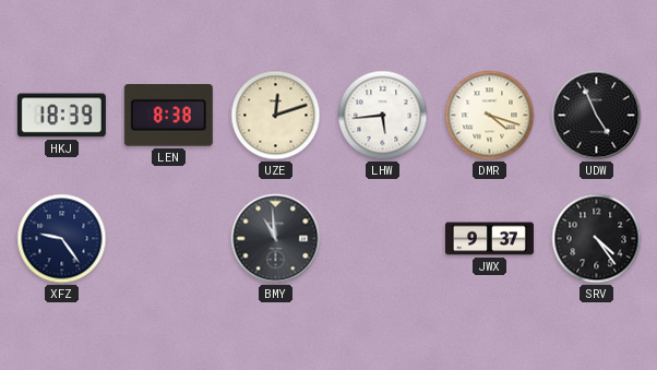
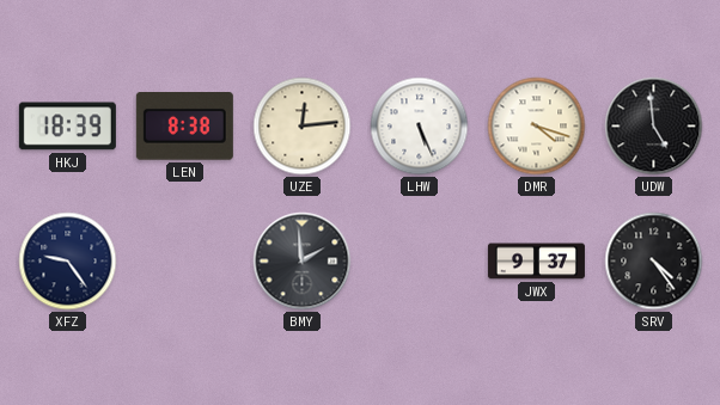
UZE: 12:12 -> 12:14
LHW: 5:44 -> 5:26
UDW: 4:56 -> 4:59
BMY: 10:59 -> 1:59
